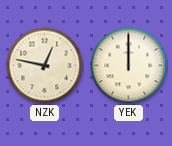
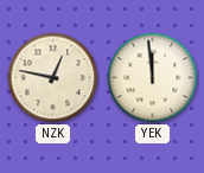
YEK: 12:00 -> 11:59
